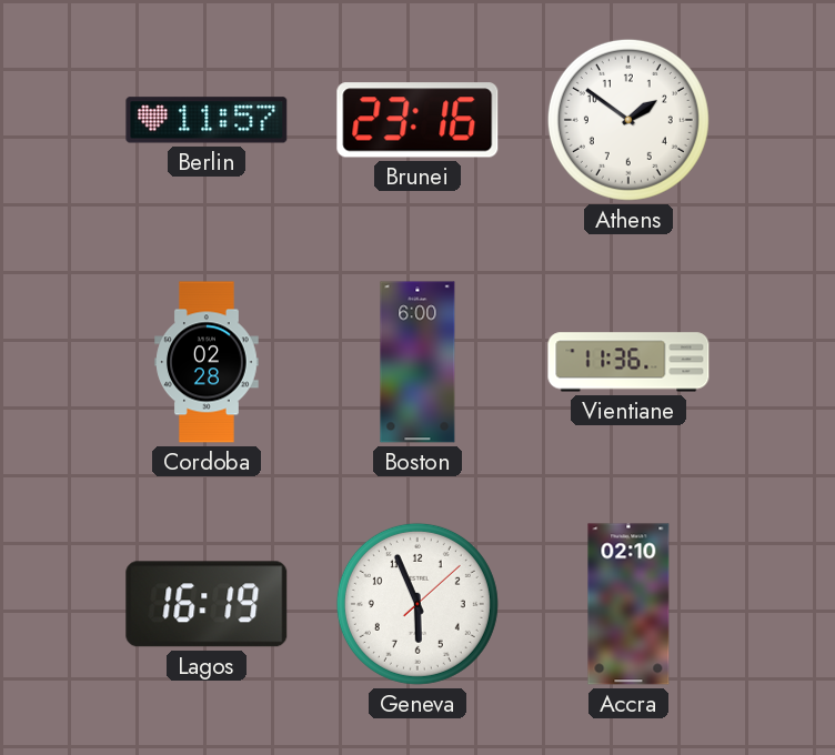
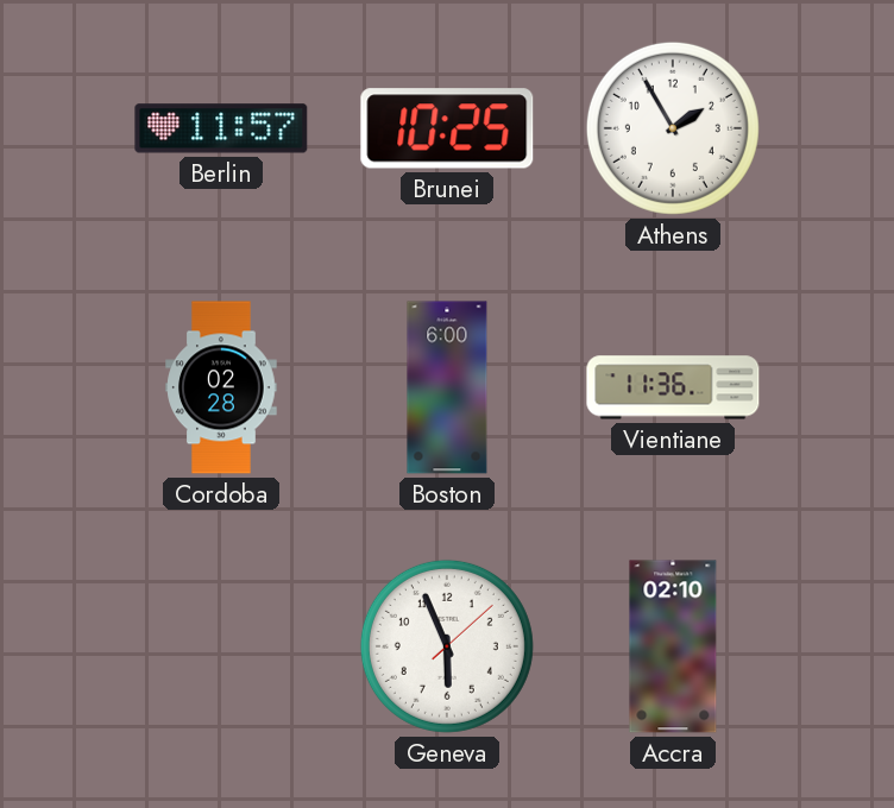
Brunei: 23:16 -> 10:25
Athens: 1:51 -> 1:55
Lagos: 16:19 -> none
